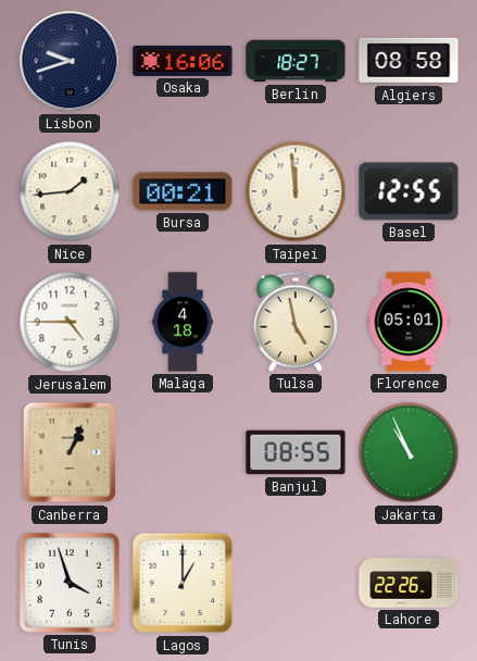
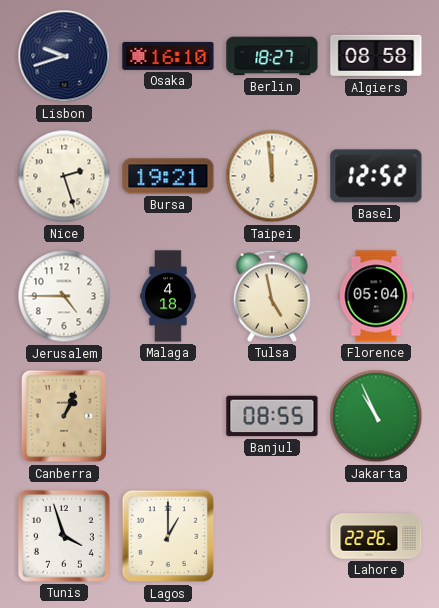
Osaka: 16:06 -> 16:10
Nice: 1:44 -> 2:27
Bursa: 00:21 -> 19:21
Basel: 12:55 -> 12:52
Florence: 05:01 -> 05:04
